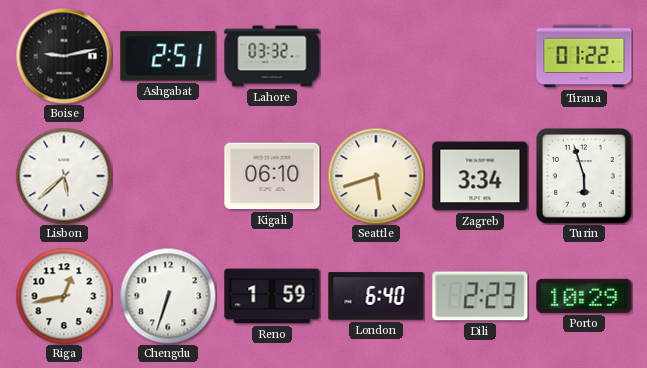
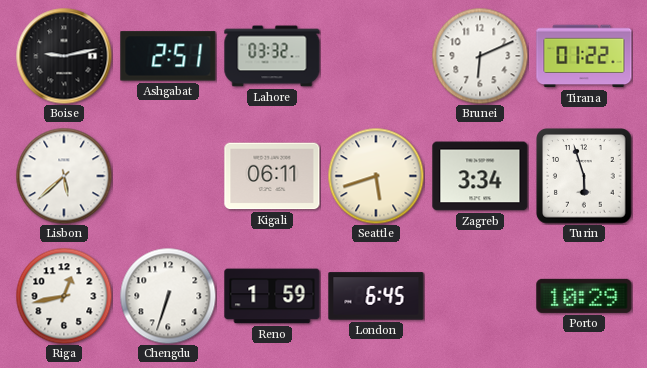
Brunei: none -> 6:11
Kigali: 06:10 -> 06:11
London: 6:40 -> 6:45
Dili: 2:23 -> none
